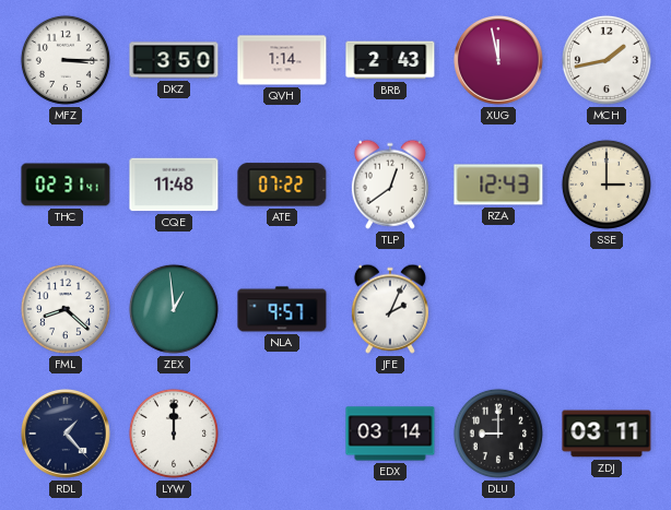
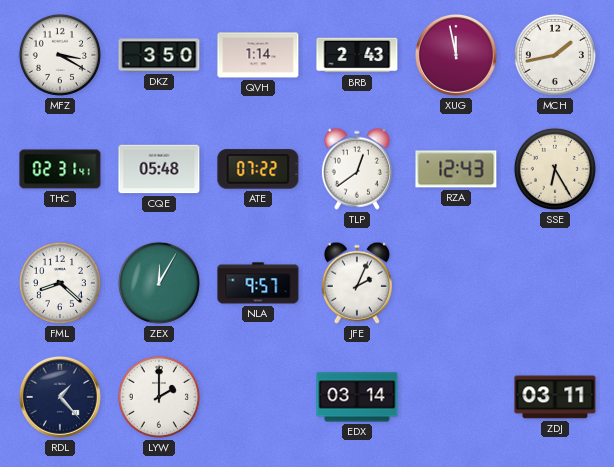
MFZ: 3:15 -> 3:20
CQE: 11:48 -> 05:48
SSE: 3:00 -> 6:25
ZEX: 12:59 -> 12:05
LYW: 12:00 -> 2:00
DLU: 9:00 -> none
